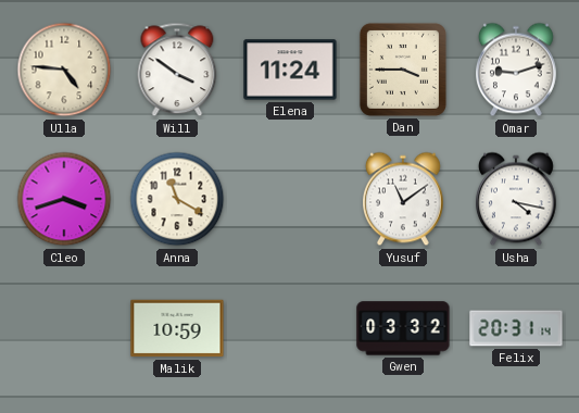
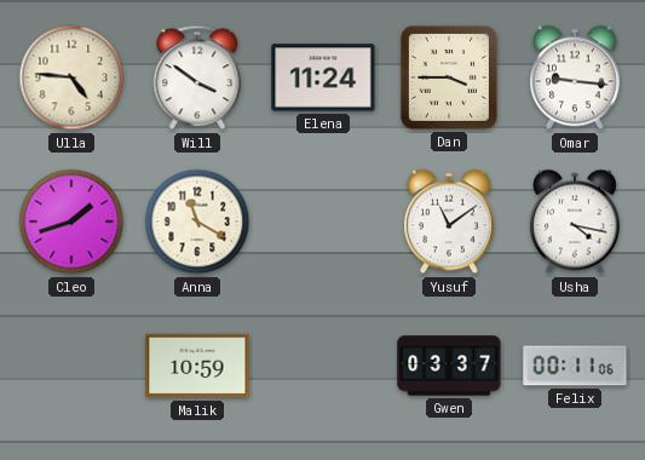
Omar: 9:12 -> 9:16
Cleo: 3:42 -> 1:42
Gwen: 03:32 -> 03:37
Felix: 20:31 -> 00:11
